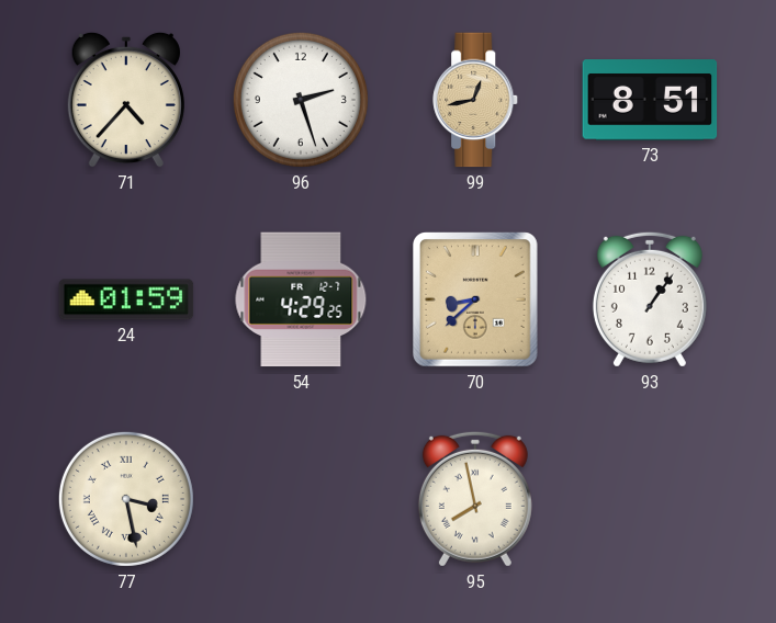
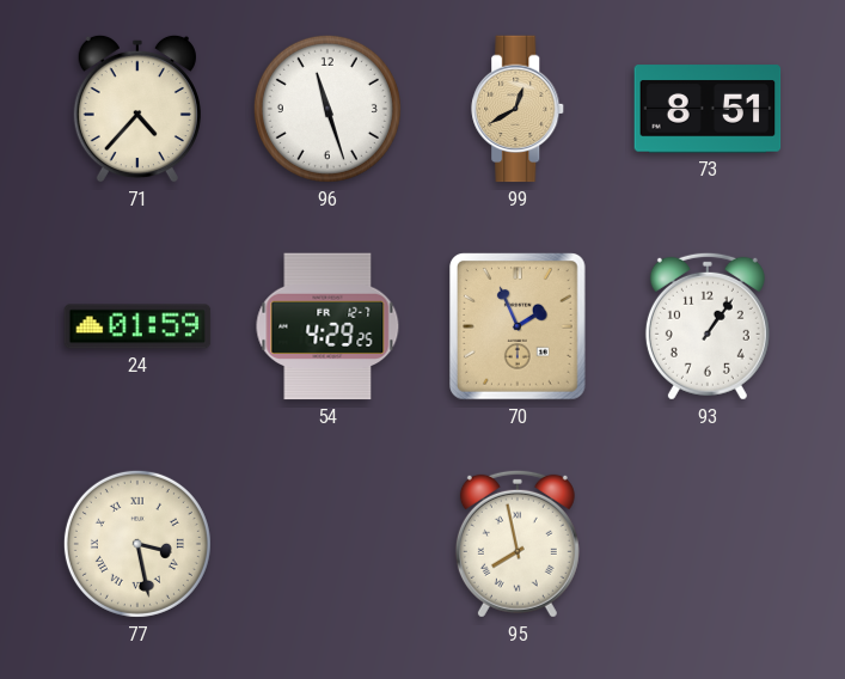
96: 2:27 -> 11:27
99: 12:43 -> 12:40
70: 8:38 -> 1:56
